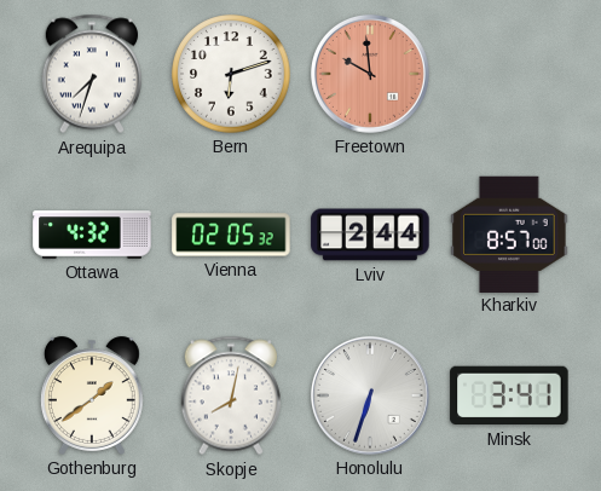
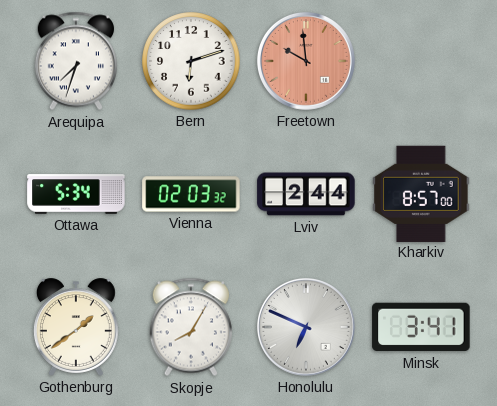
Ottawa: 4:32 -> 5:34
Vienna: 02:05 -> 02:03
Skopje: 8:02 -> 8:05
Honolulu: 6:33 -> 6:49
